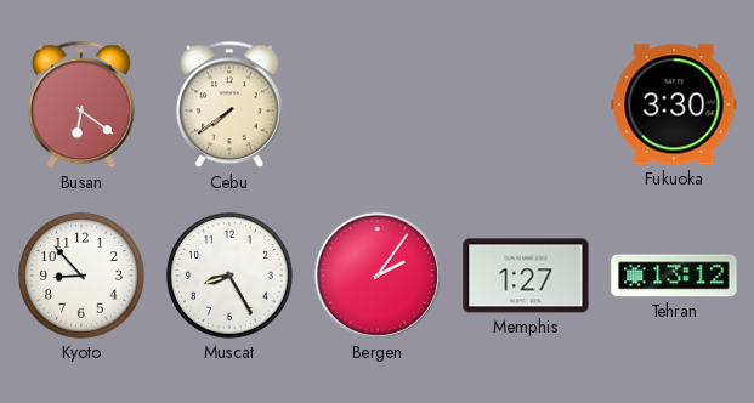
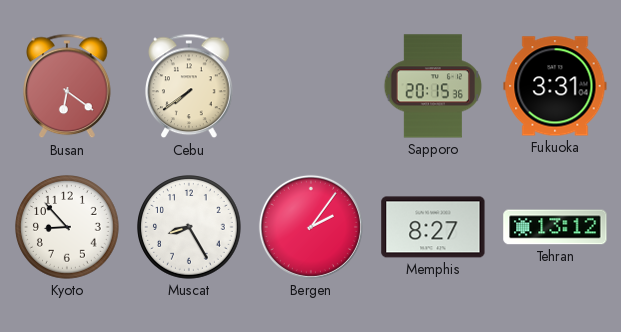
Sapporo: none -> 20:15
Fukuoka: 3:30 -> 3:31
Memphis: 1:27 -> 8:27
